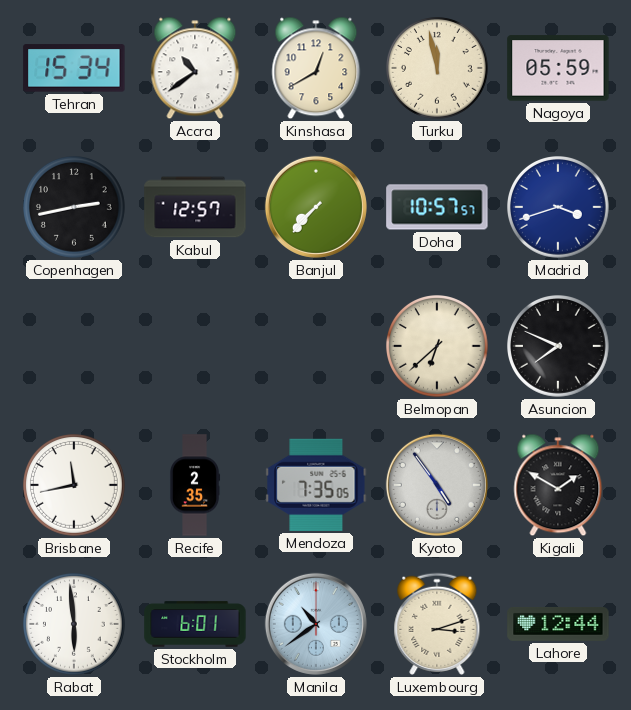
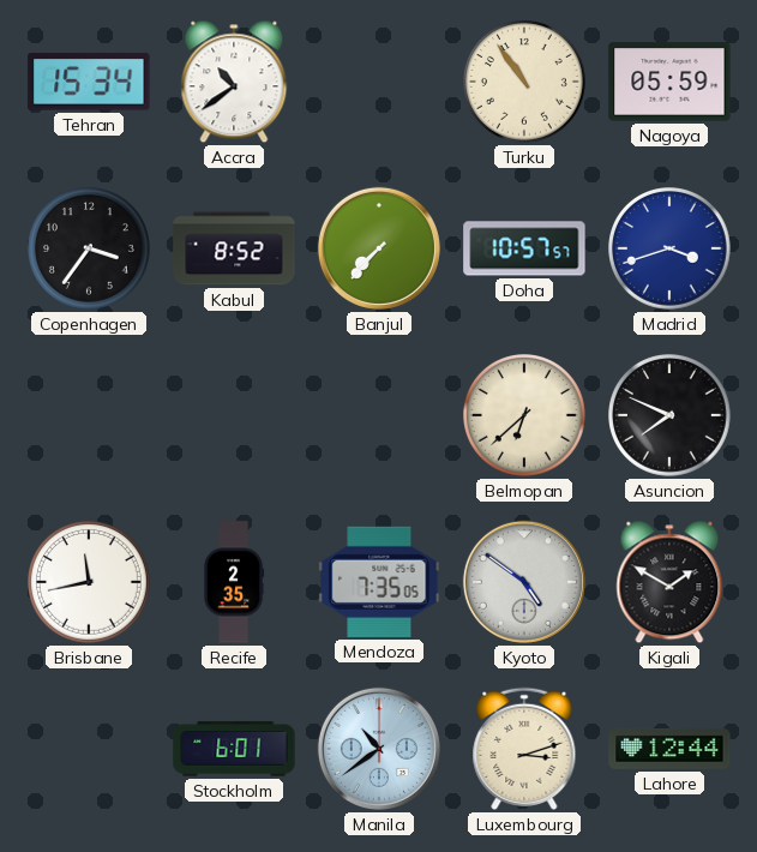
Kinshasa: 12:40 -> none
Turku: 11:58 -> 10:54
Copenhagen: 2:43 -> 3:36
Kabul: 12:57 -> 8:52
Kyoto: 4:54 -> 4:51
Rabat: 5:59 -> none
